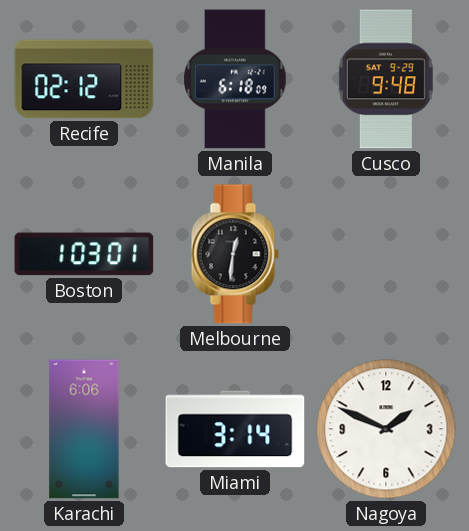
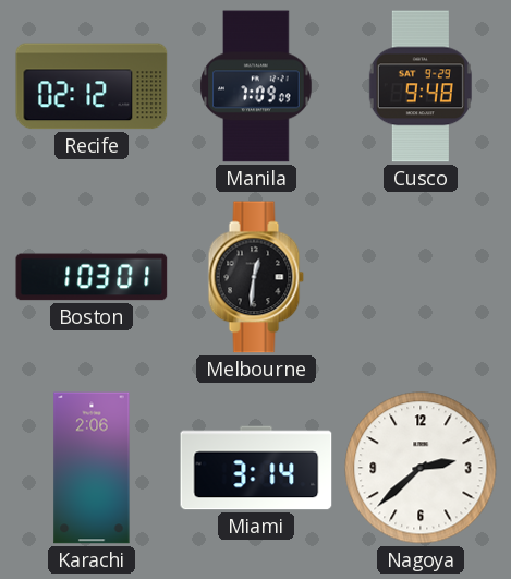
Manila: 6:18 -> 7:09
Karachi: 6:06 -> 2:06
Nagoya: 1:49 -> 2:38
